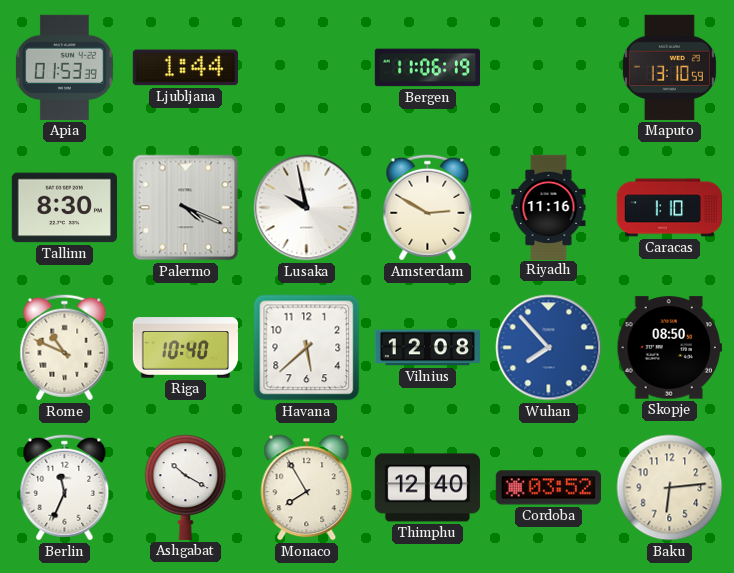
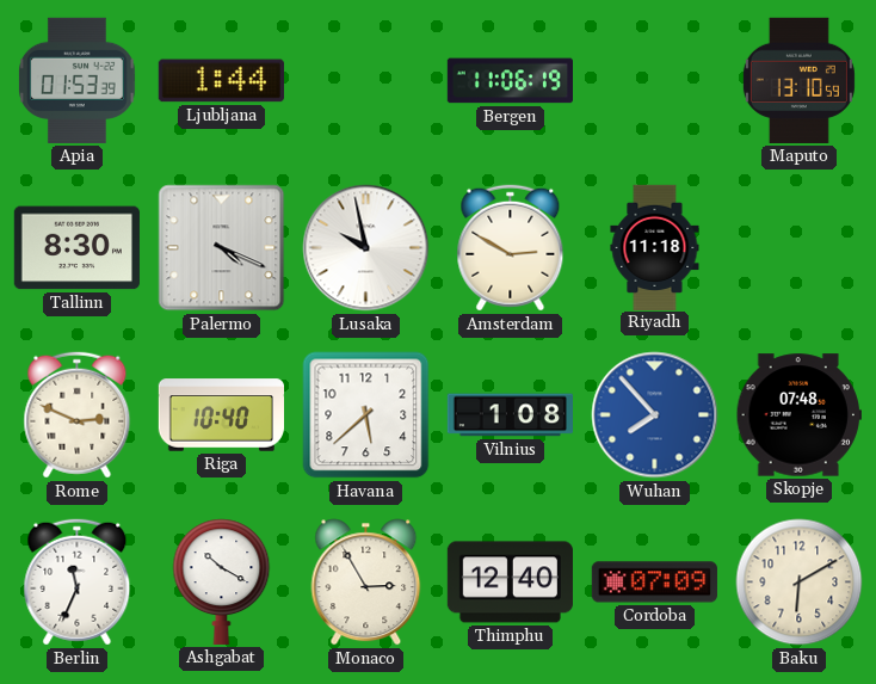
Riyadh: 11:16 -> 11:18
Caracas: 1:10 -> none
Rome: 10:49 -> 2:49
Vilnius: 12:08 -> 1:08
Skopje: 08:50 -> 07:48
Monaco: 7:55 -> 2:55
Cordoba: 03:52 -> 07:09
Baku: 6:14 -> 6:10
